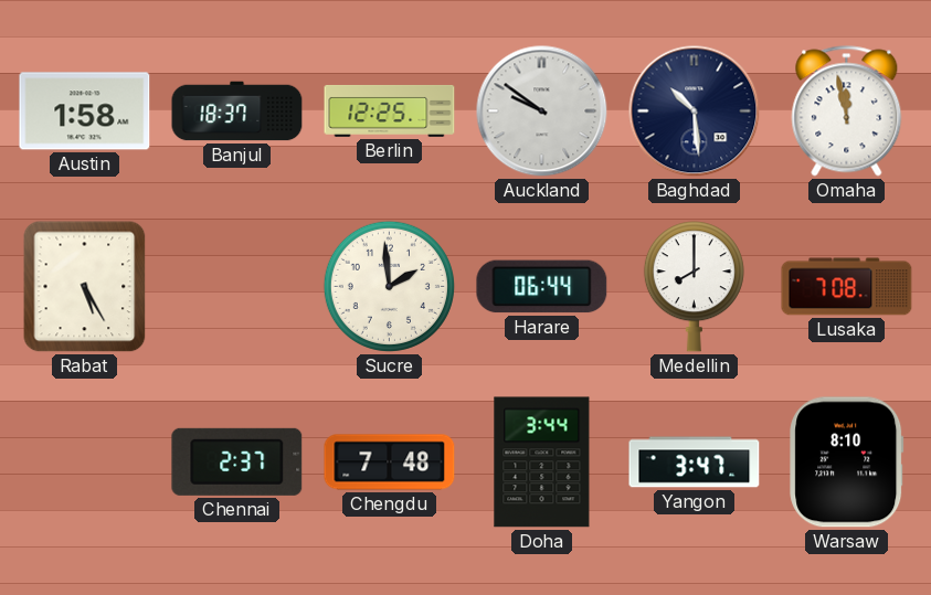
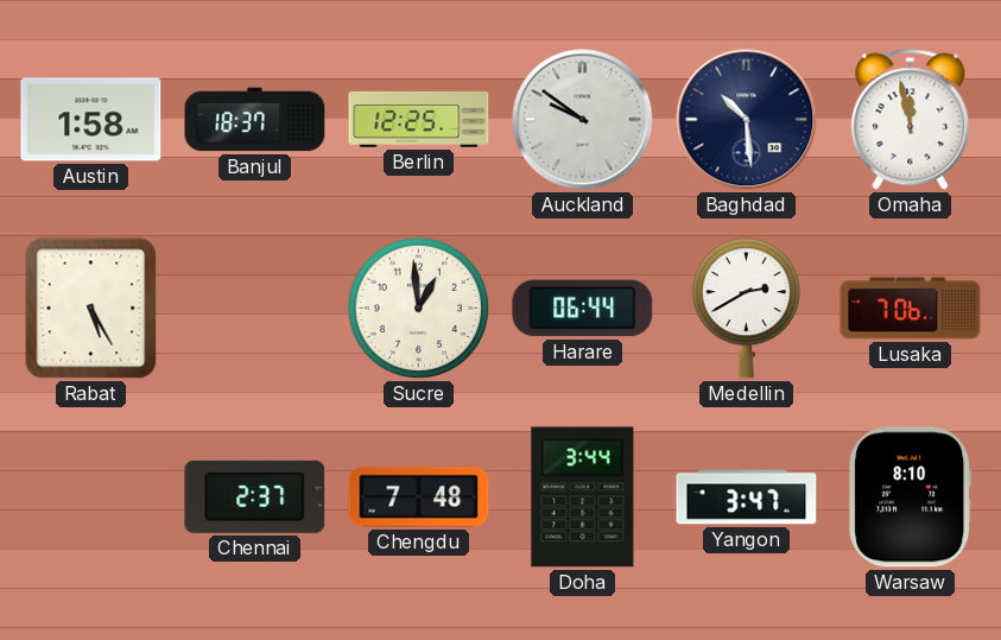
Sucre: 1:59 -> 12:59
Medellin: 8:00 -> 2:40
Lusaka: 7:08 -> 7:06
